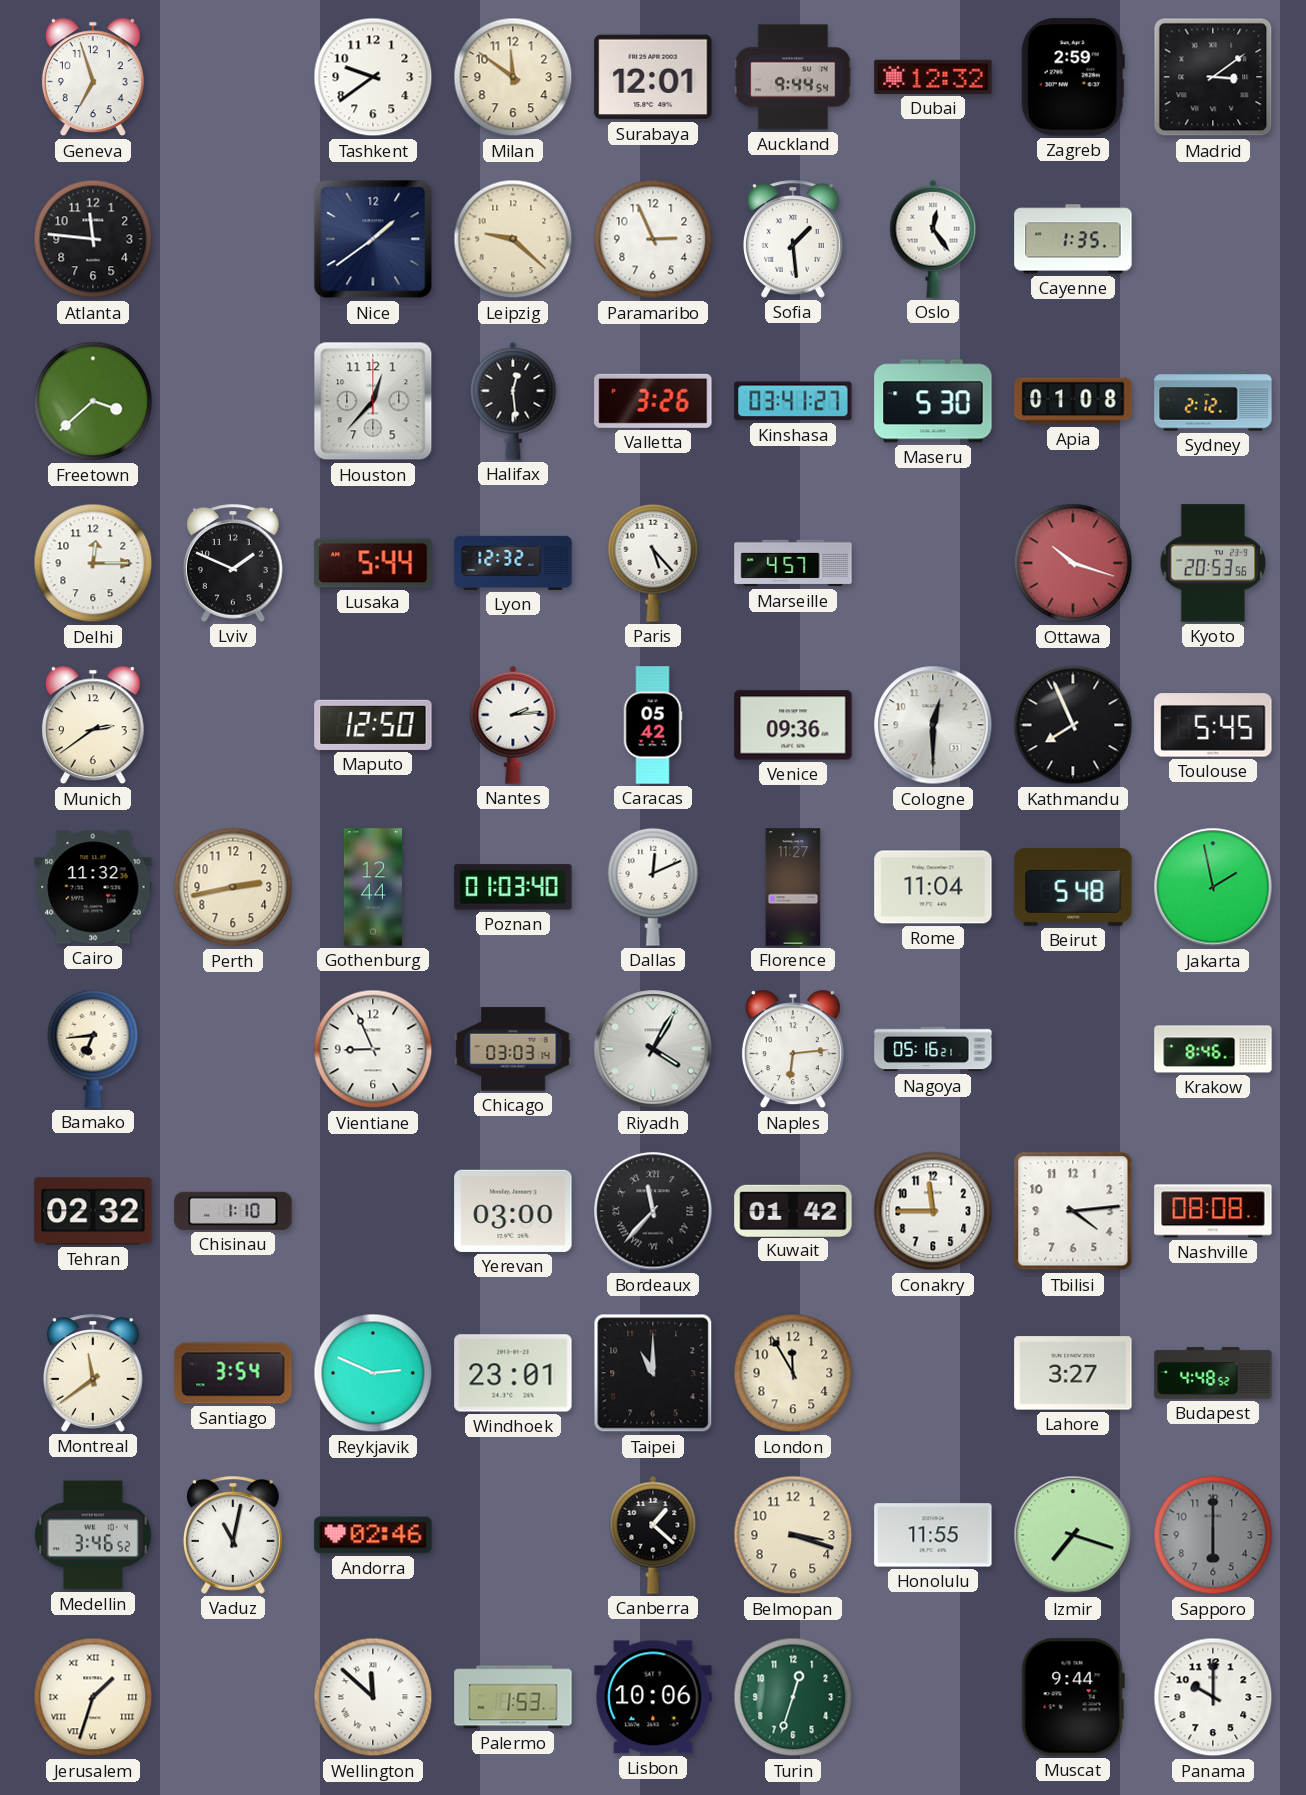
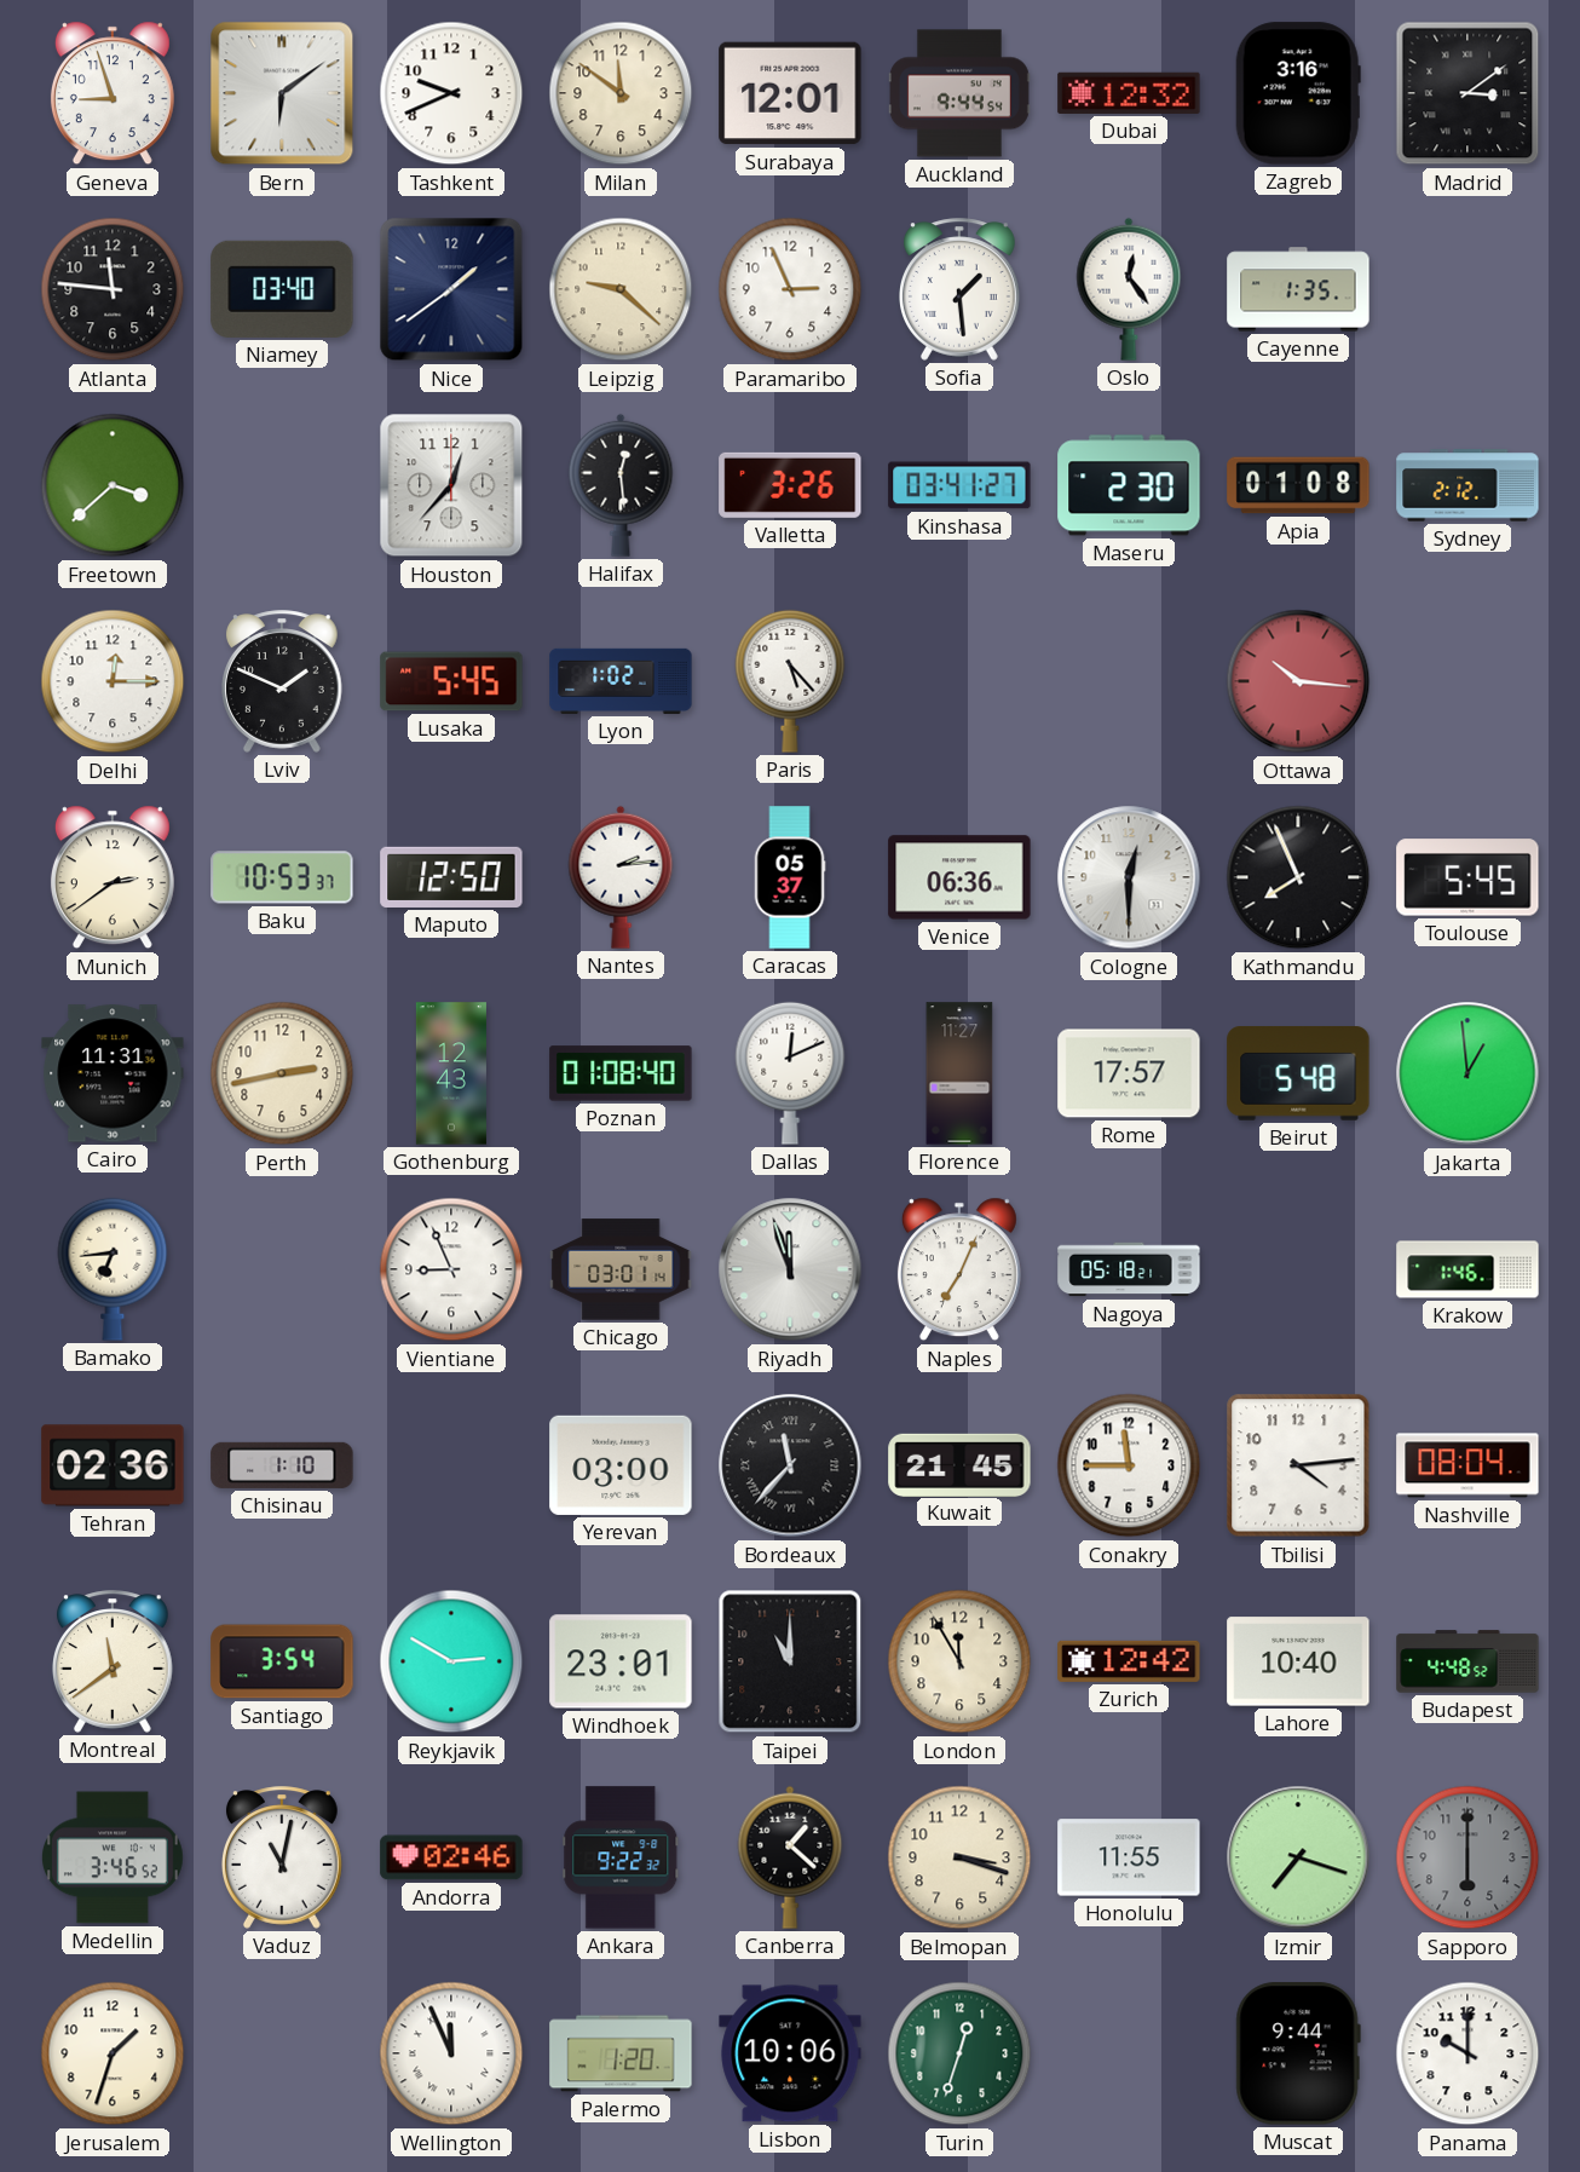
Geneva: 6:57 -> 8:57
Bern: none -> 6:09
Tashkent: 9:39 -> 9:41
Zagreb: 2:59 -> 3:16
Niamey: none -> 03:40
Maseru: 5:30 -> 2:30
Lusaka: 5:44 -> 5:45
Lyon: 12:32 -> 1:02
Marseille: 4:57 -> none
Ottawa: 10:18 -> 10:16
Kyoto: 20:53 -> none
Baku: none -> 10:53
Caracas: 05:42 -> 05:37
Venice: 09:36 -> 06:36
Cairo: 11:32 -> 11:31
Gothenburg: 12:44 -> 12:43
Poznan: 01:03 -> 01:08
Rome: 11:04 -> 17:57
Jakarta: 1:58 -> 12:59
Chicago: 03:03 -> 03:01
Riyadh: 4:05 -> 11:57
Naples: 6:14 -> 7:04
Nagoya: 05:16 -> 05:18
Krakow: 8:46 -> 1:46
Tehran: 02:32 -> 02:36
Kuwait: 01:42 -> 21:45
Nashville: 08:08 -> 08:04
Reykjavik: 2:49 -> 2:50
Zurich: none -> 12:42
Lahore: 3:27 -> 10:40
Ankara: none -> 9:22
Jerusalem numerals: Roman -> Arabic
Wellington: 11:52 -> 11:56
Palermo: 1:53 -> 1:20
